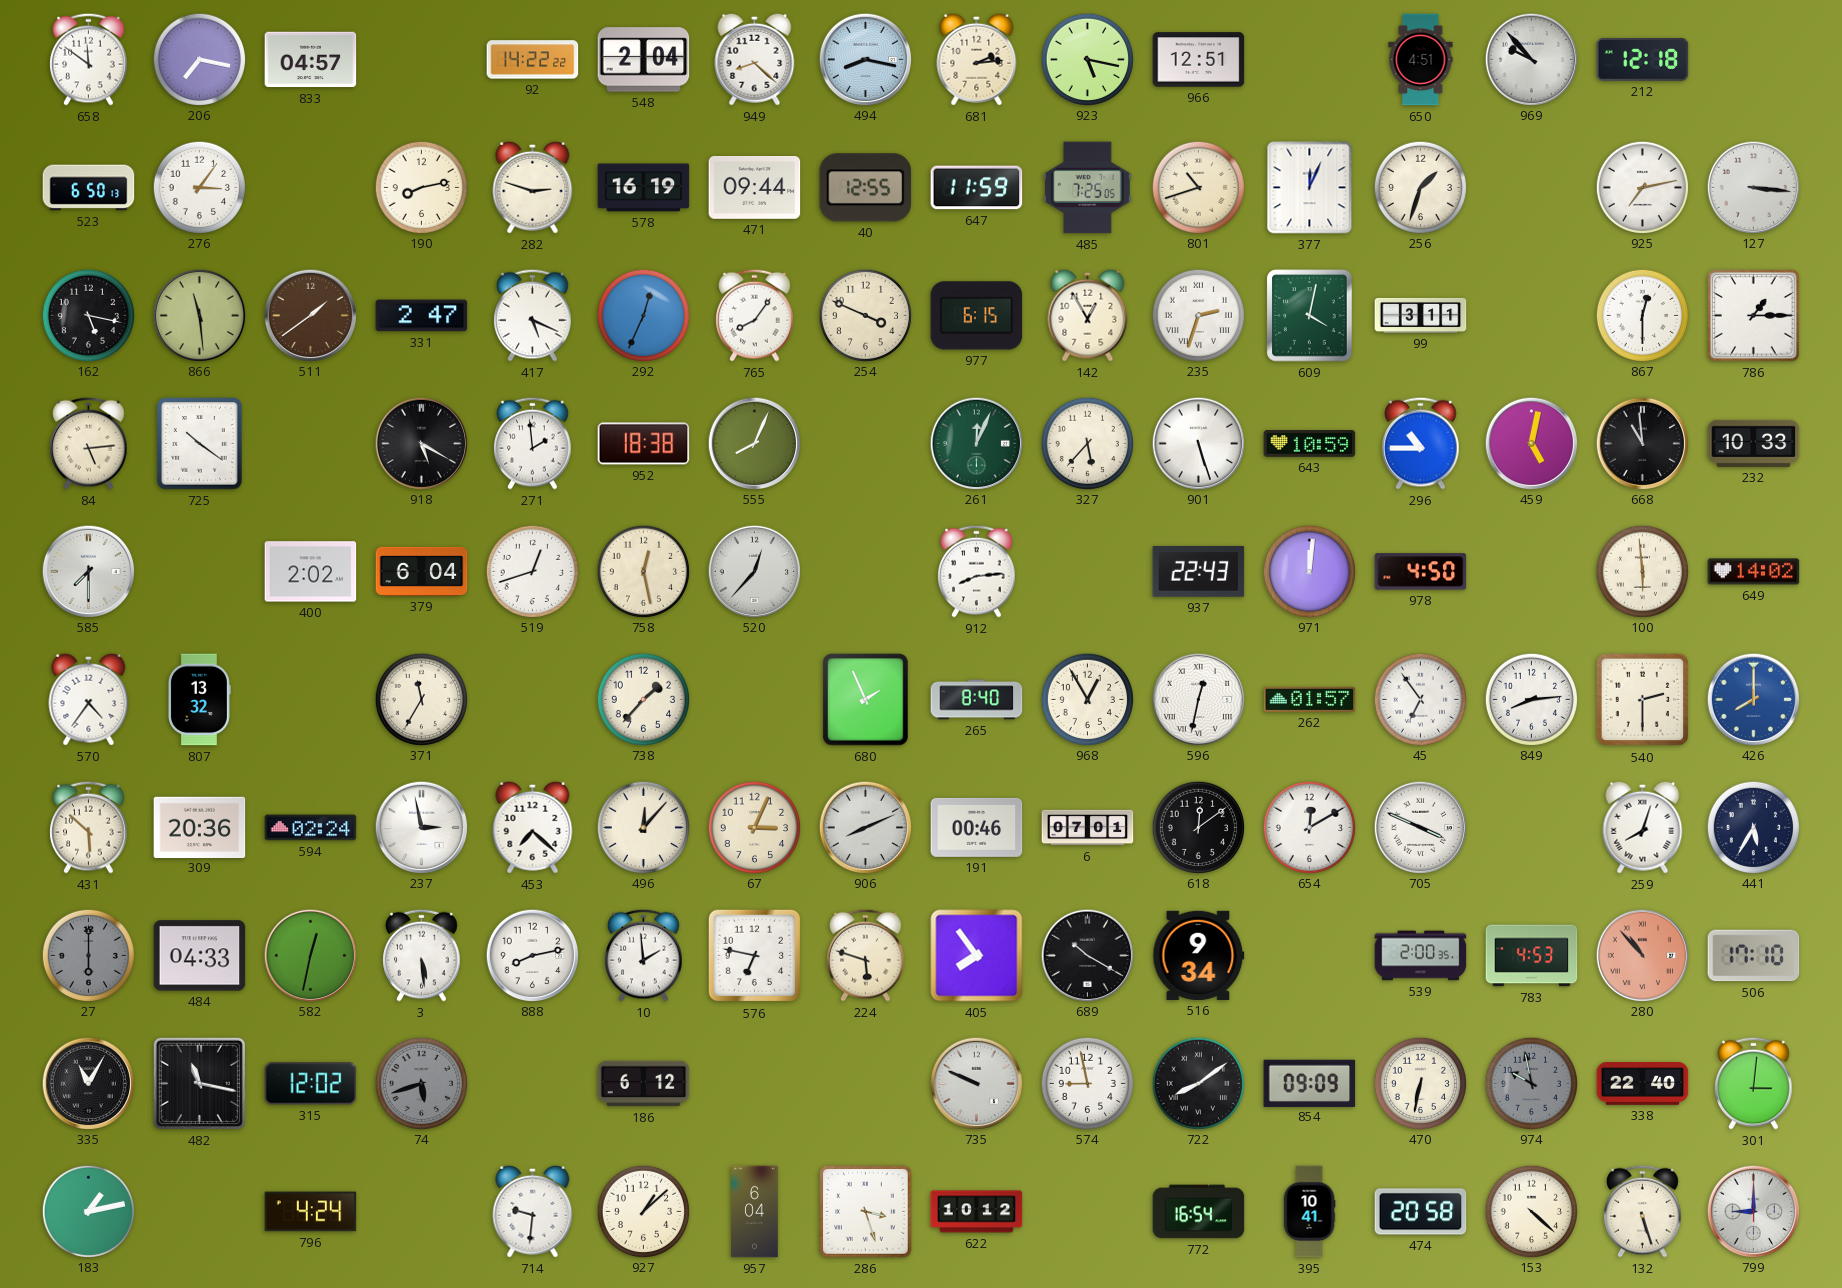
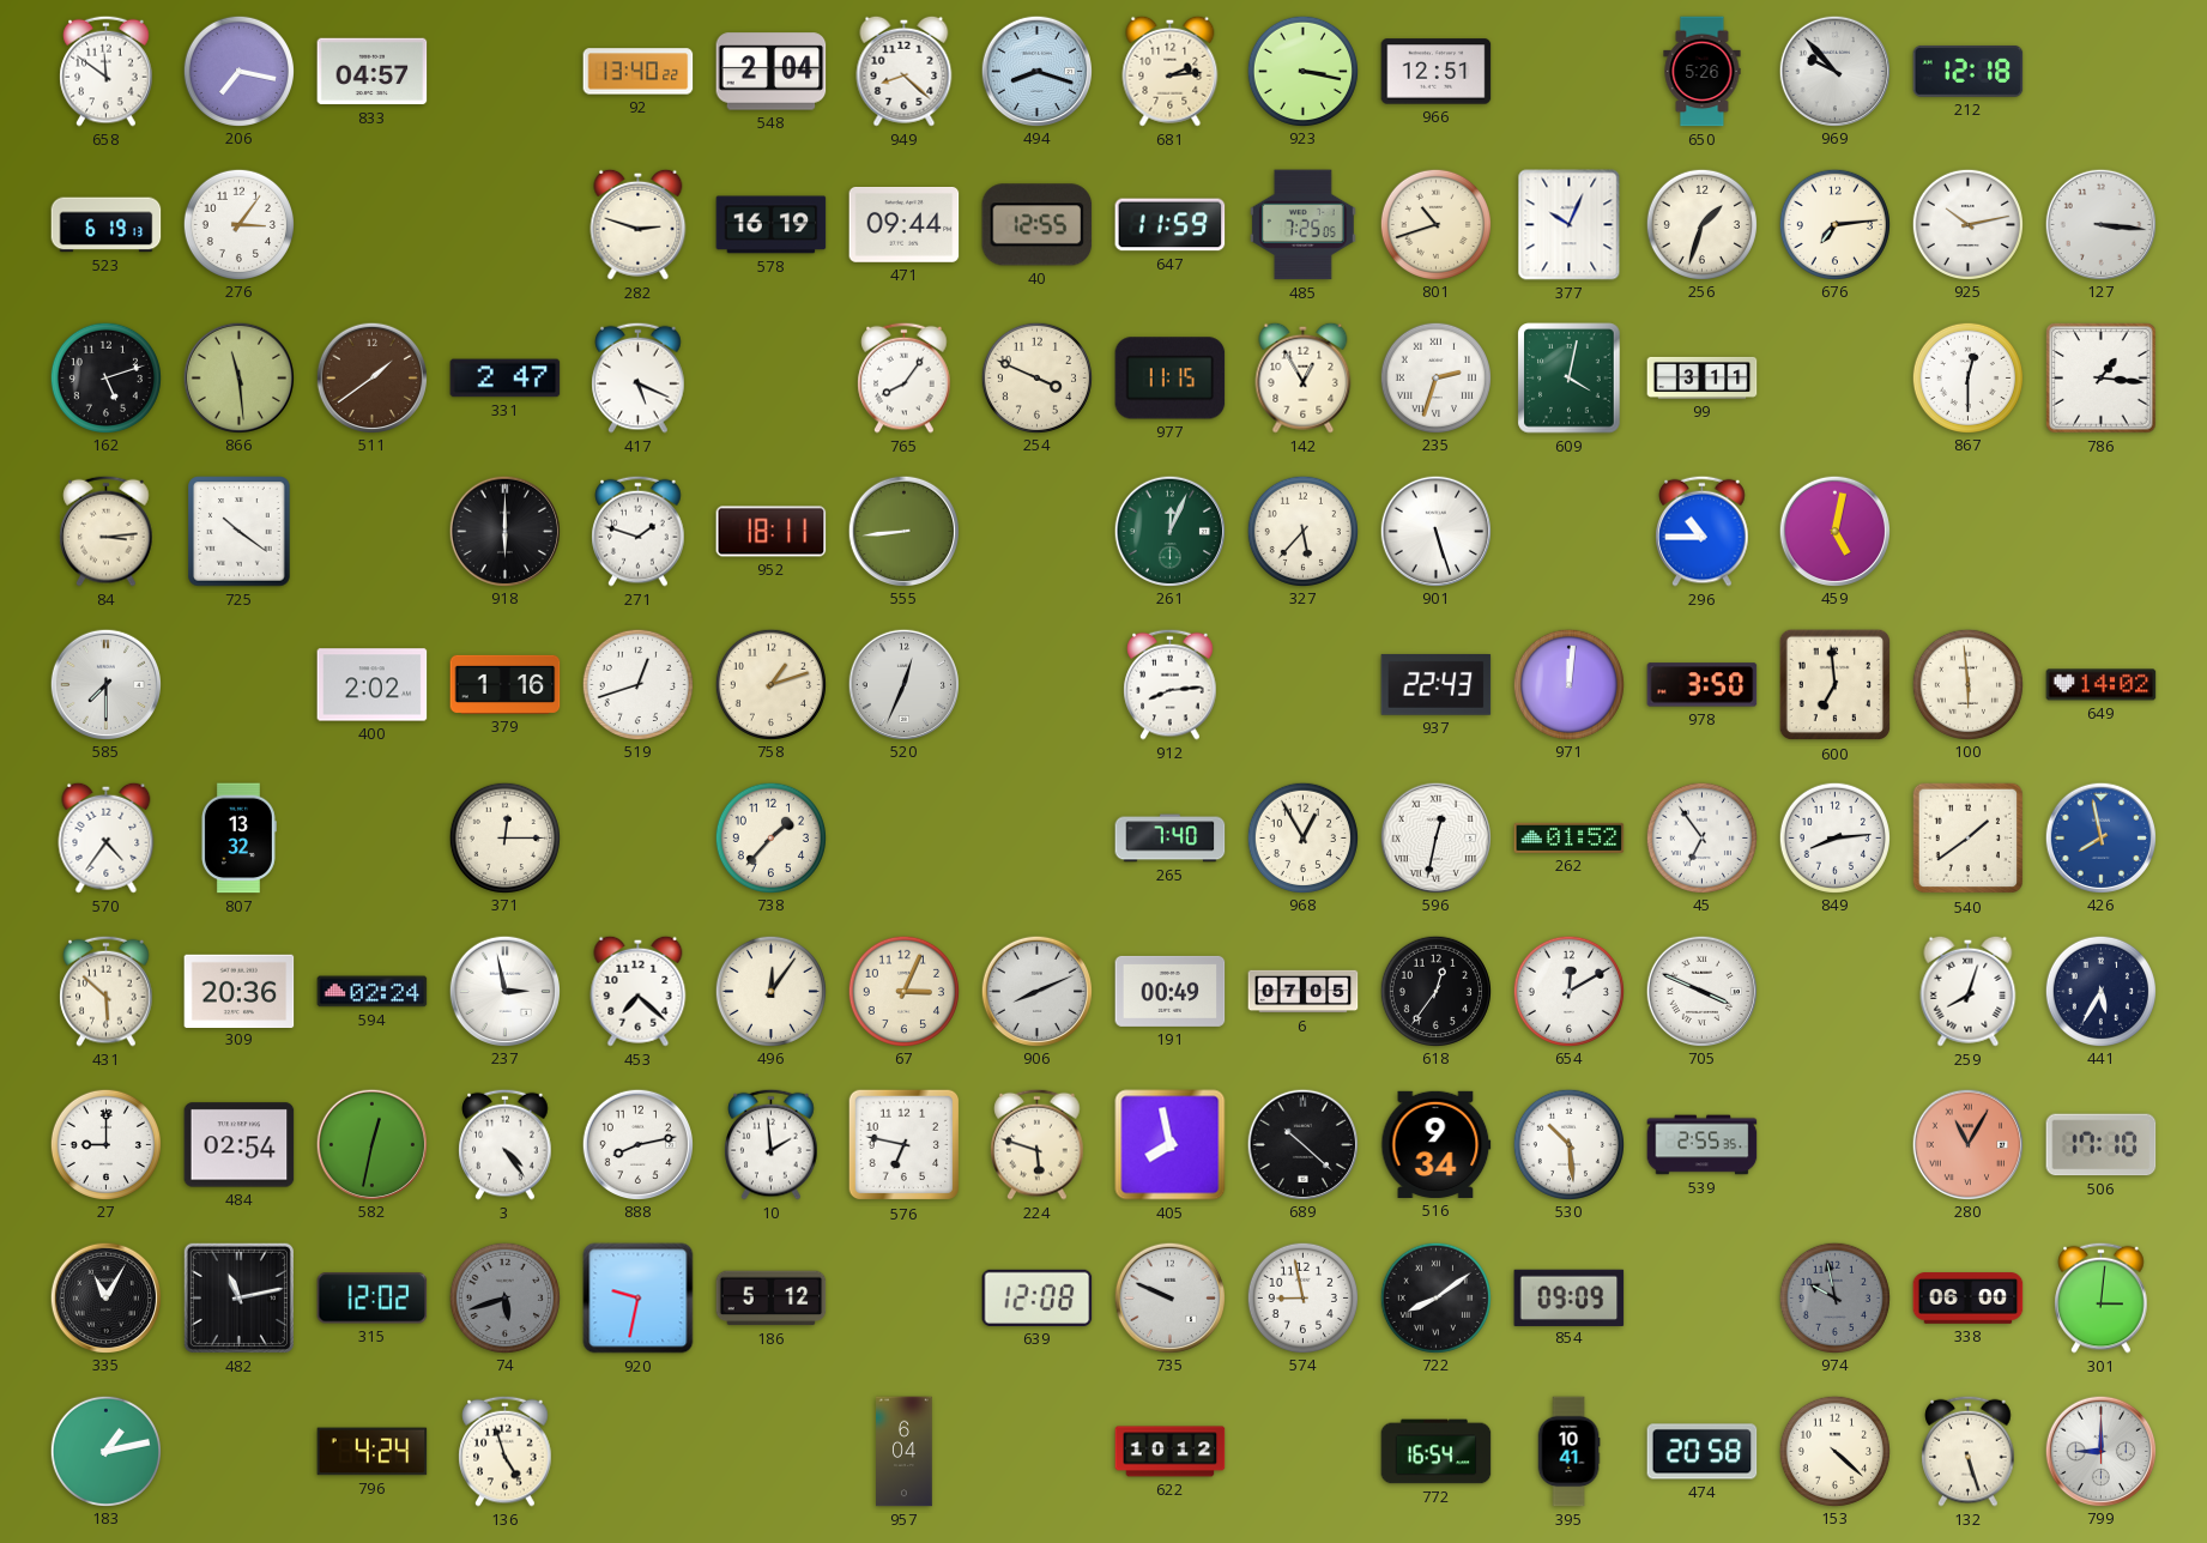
92: 14:22 -> 13:40
494: 8:17 -> 8:18
923: 5:17 -> 3:17
650: 4:51 -> 5:26
523: 6:50 -> 6:19
190: 8:13 -> none
377: 12:04 -> 10:04
676: none -> 7:14
925: 7:13 -> 10:13
162: 5:17 -> 5:12
292: 12:34 -> none
977: 6:15 -> 11:15
786: 1:15 -> 1:16
84: 5:14 -> 3:14
918: 5:20 -> 6:00
271: 1:59 -> 1:48
952: 18:38 -> 18:11
555: 8:04 -> 8:44
643: 10:59 -> none
668: 10:59 -> none
232: 10:33 -> none
379: 6:04 -> 1:16
758: 12:28 -> 1:12
520: 12:37 -> 12:34
978: 4:50 -> 3:50
600: none -> 6:59
371: 11:35 -> 12:15
680: 1:56 -> none
265: 8:40 -> 7:40
262: 01:57 -> 01:52
540: 2:30 -> 1:39
426: 8:00 -> 7:58
496: 12:07 -> 12:06
191: 00:46 -> 00:49
6: 07:01 -> 07:05
618: 12:09 -> 12:36
27: 6:00 -> 9:00
27 dial: grey -> white
484: 04:33 -> 02:54
3: 5:29 -> 4:24
405: 7:54 -> 7:58
689: 10:20 -> 10:22
530: none -> 10:29
539: 2:00 -> 2:55
783: 4:53 -> none
280: 10:53 -> 11:05
482: 11:17 -> 11:13
920: none -> 9:32
186: 6:12 -> 5:12
639: none -> 12:08
470: 6:32 -> none
338: 22:40 -> 06:00
136: none -> 4:57
714: 9:31 -> none
927: 1:08 -> none
286: 3:27 -> none
